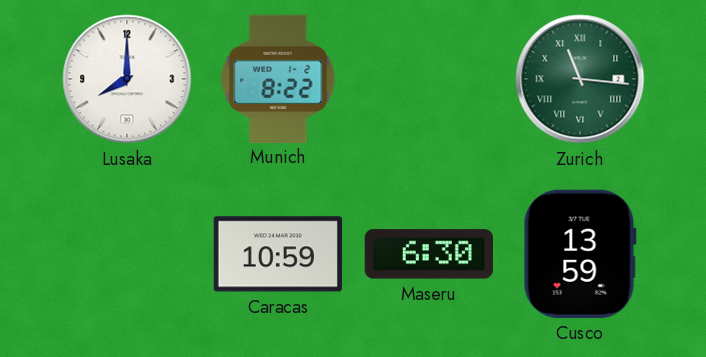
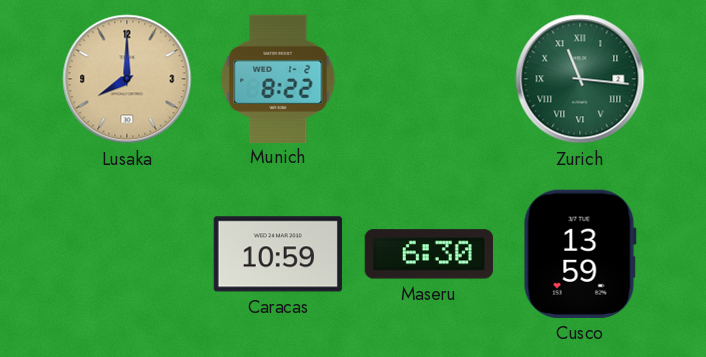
Lusaka dial: white -> champagne
